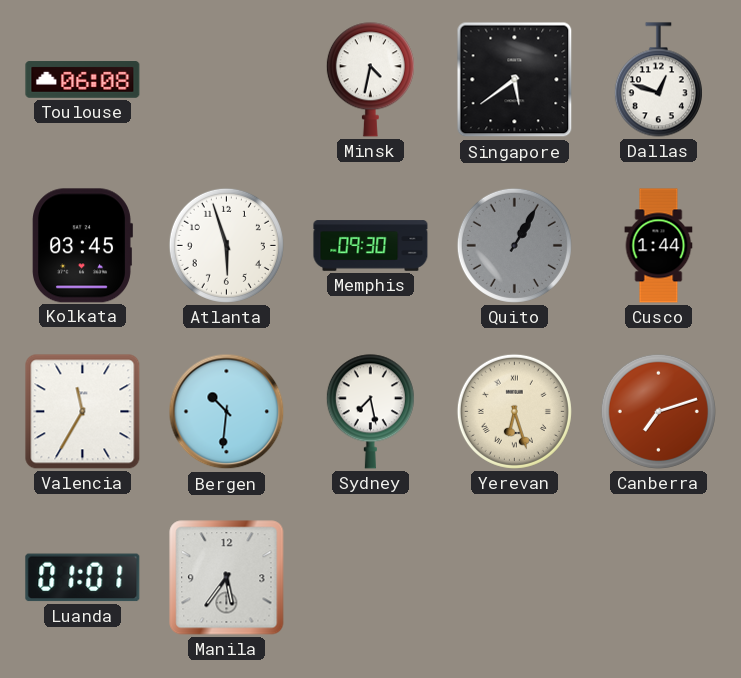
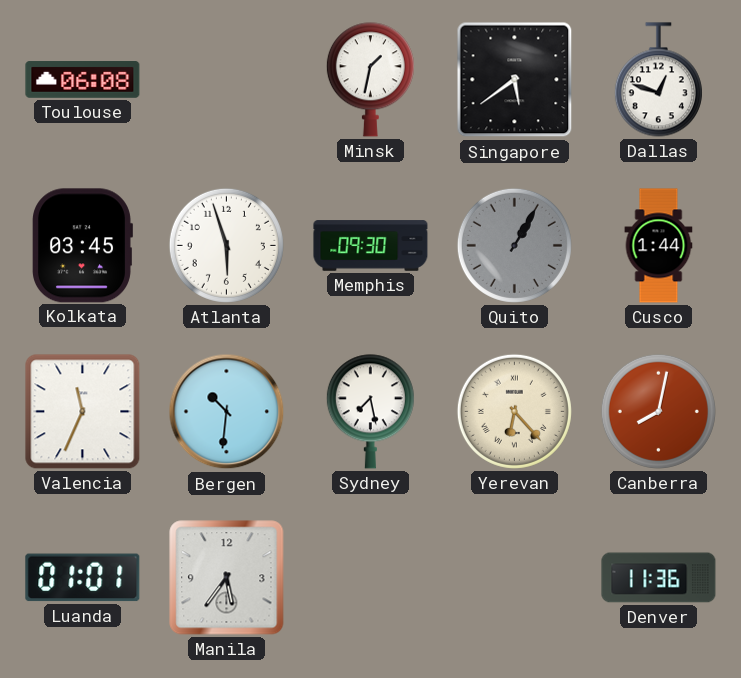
Minsk: 4:32 -> 1:32
Valencia: 11:35 -> 11:34
Yerevan: 6:27 -> 6:23
Canberra: 7:12 -> 8:02
Denver: none -> 11:36
